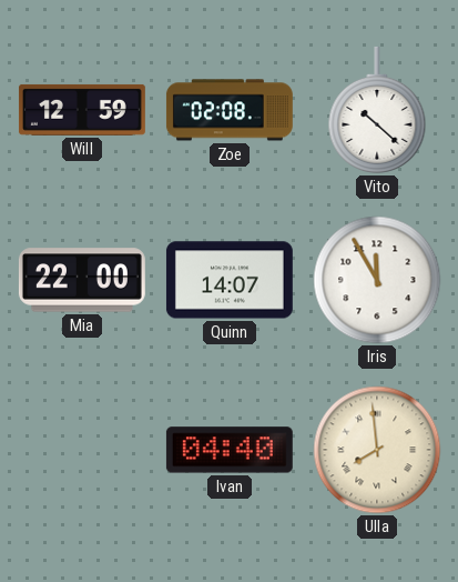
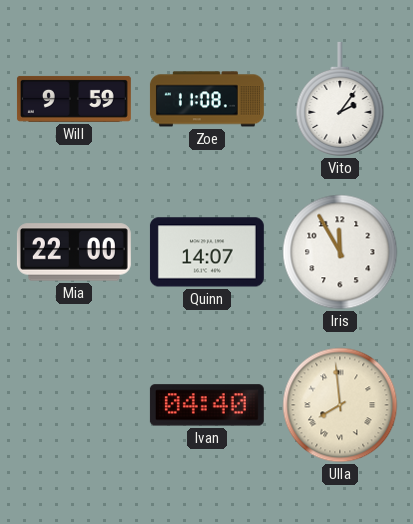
Will: 12:59 -> 9:59
Zoe: 02:08 -> 11:08
Vito: 10:22 -> 2:06
